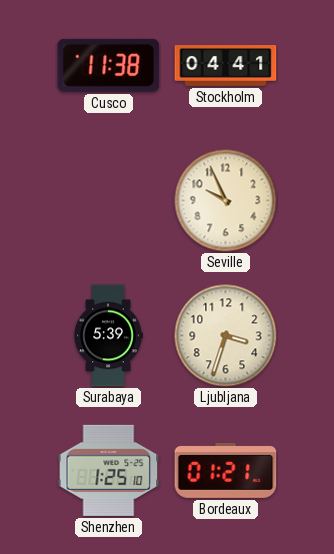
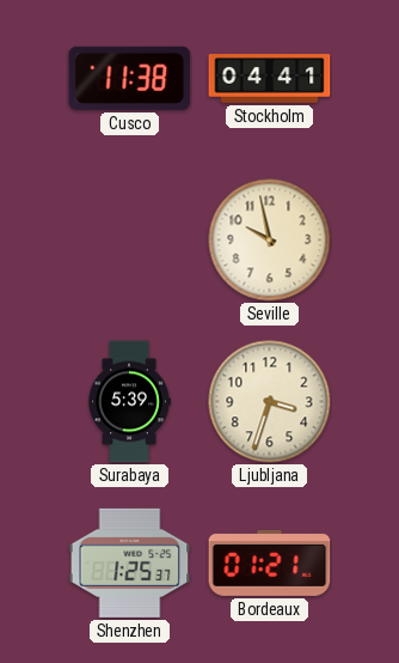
Seville: 9:56 -> 9:58
Shenzhen: 1:25:10 -> 1:25:37
